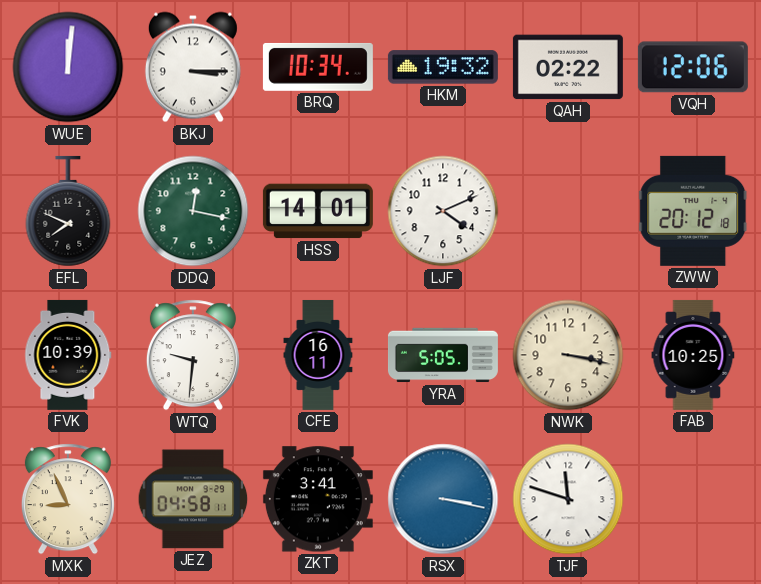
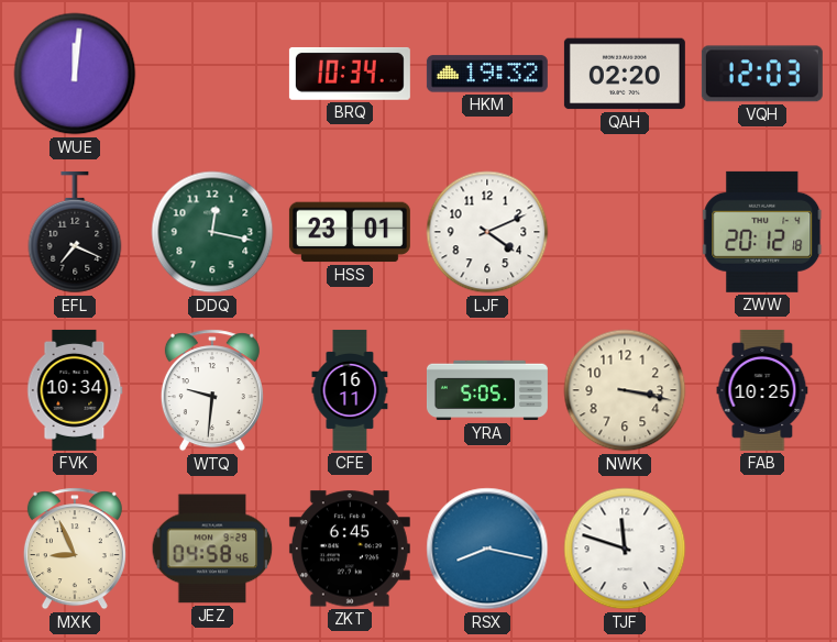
BKJ: 3:15 -> none
QAH: 02:22 -> 02:20
VQH: 12:06 -> 12:03
EFL: 7:49 -> 7:19
HSS: 14:01 -> 23:01
FVK: 10:39 -> 10:34
JEZ: 04:58:11 -> 04:58:46
ZKT: 3:41 -> 6:45
RSX: 3:17 -> 8:17
